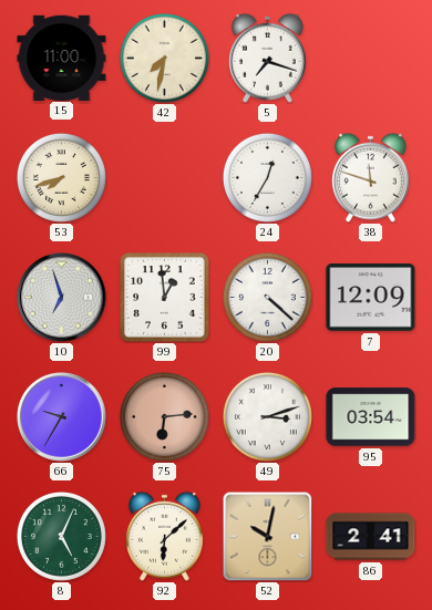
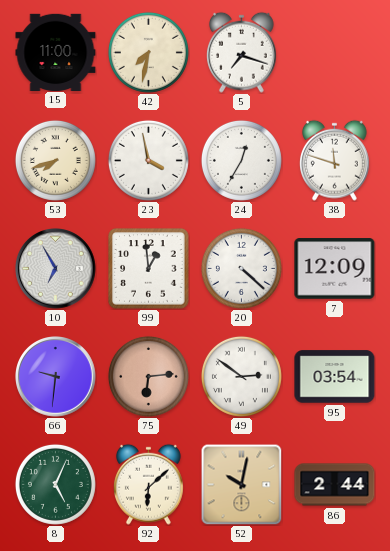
23: none -> 3:58
10: 6:57 -> 6:55
66: 9:35 -> 9:31
49: 3:12 -> 2:51
86: 2:41 -> 2:44
